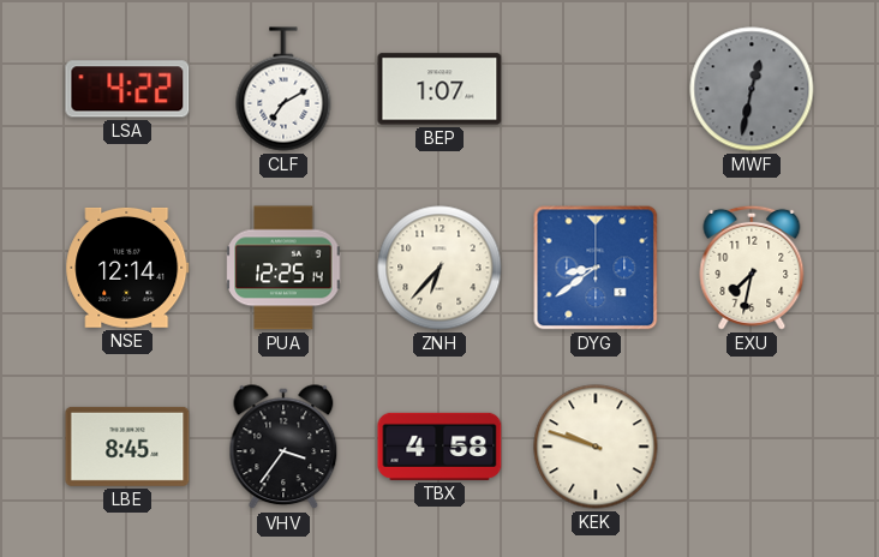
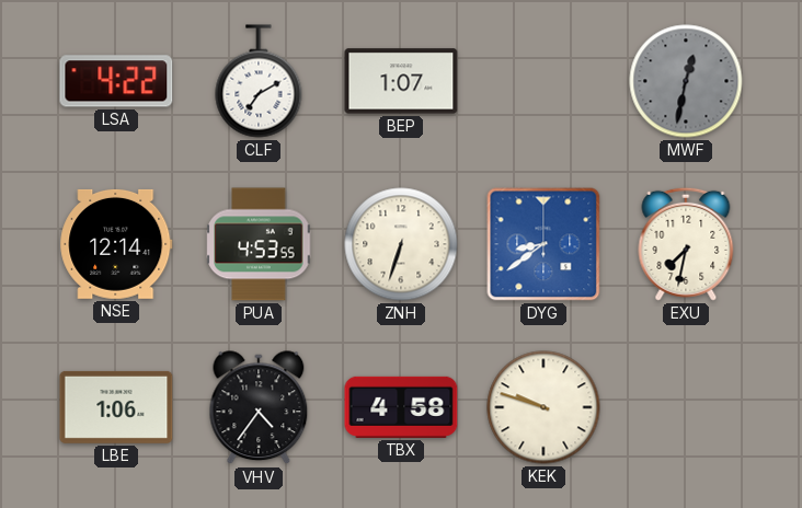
PUA: 12:25 -> 4:53
ZNH: 6:37 -> 6:33
LBE: 8:45 -> 1:06
VHV: 3:36 -> 4:36
